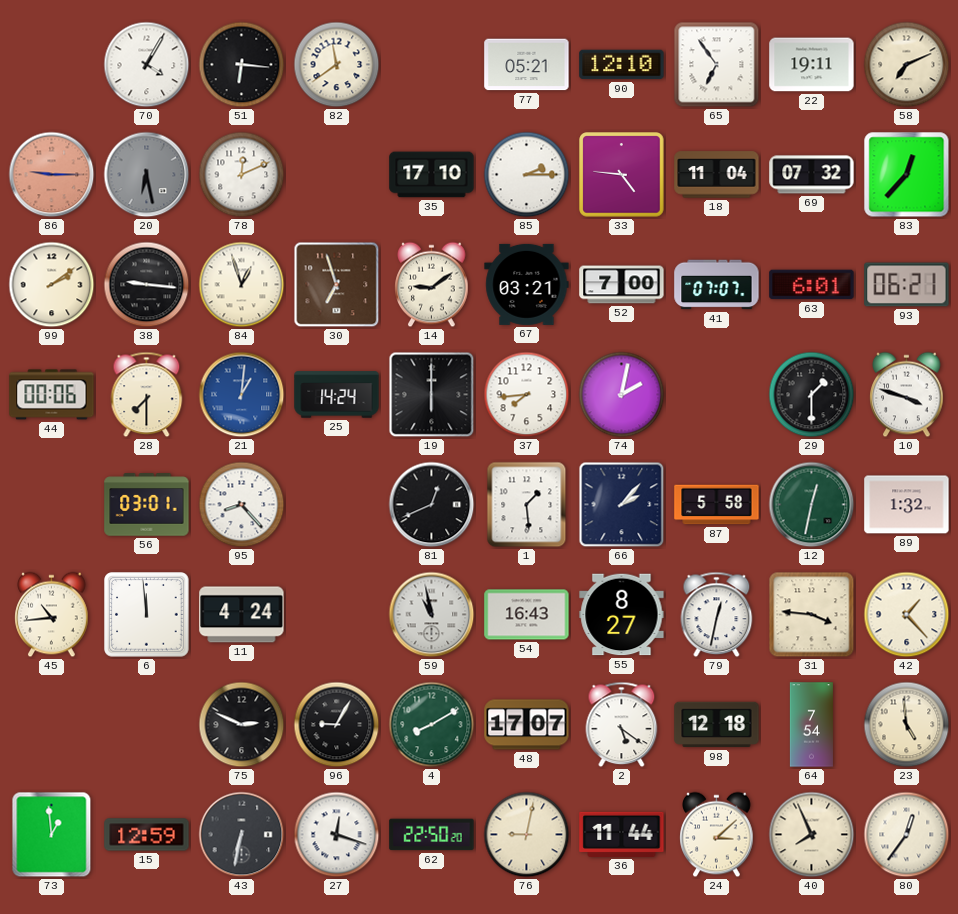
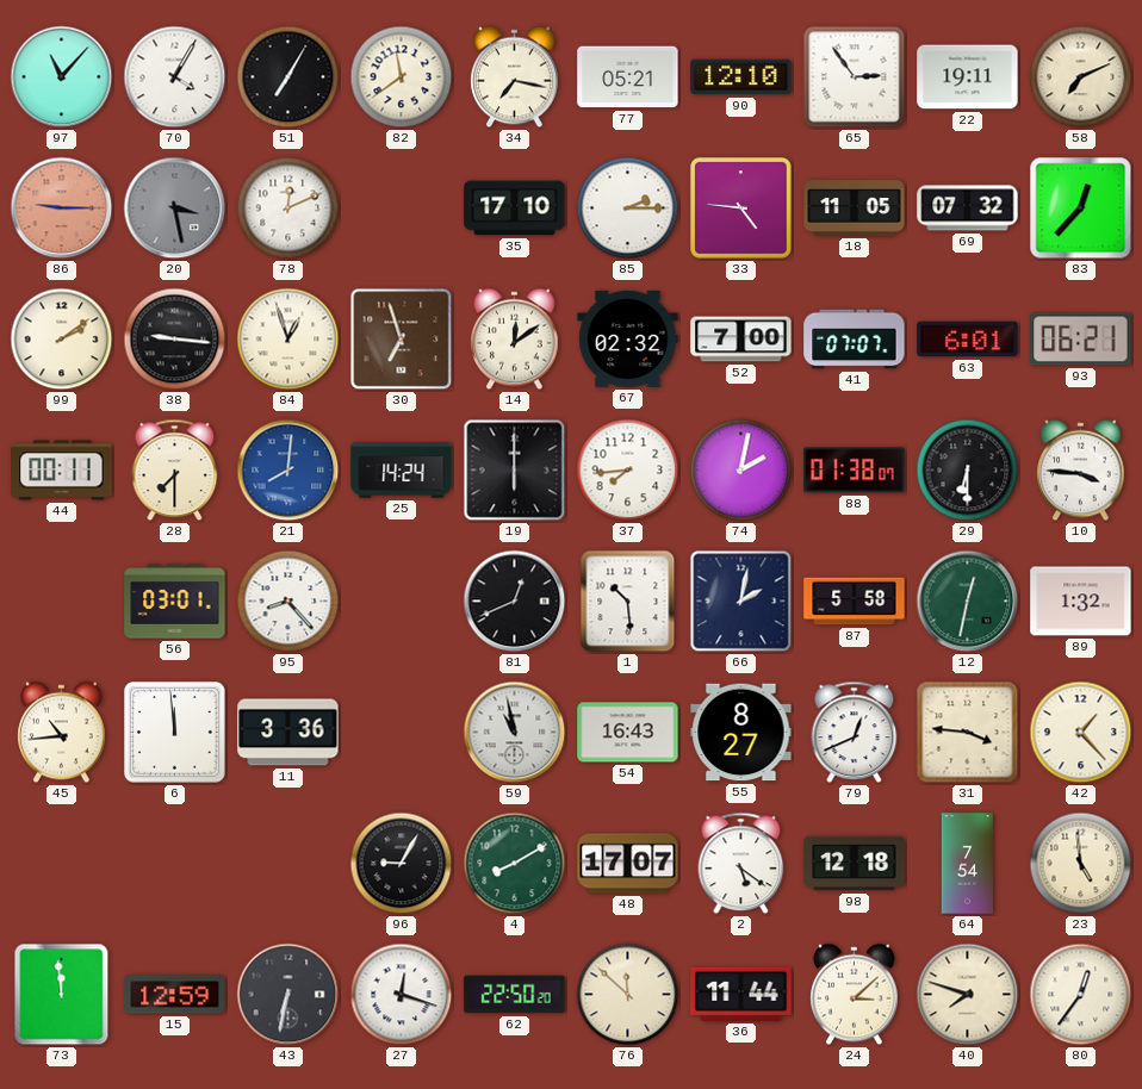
97: none -> 11:07
51: 6:16 -> 7:05
34: none -> 7:17
65: 6:54 -> 2:54
20: 6:28 -> 3:28
18: 11:04 -> 11:05
14: 9:09 -> 12:09
67: 03:21 -> 02:32
44: 00:06 -> 00:11
21: 1:01 -> 8:01
88: none -> 01:38
29: 1:30 -> 6:30
10: 3:48 -> 3:46
1: 1:29 -> 10:29
66: 2:07 -> 2:02
11: 4:24 -> 3:36
79: 12:32 -> 12:41
75: 2:49 -> none
73: 12:59 -> 11:59
76: 9:02 -> 11:52
40: 7:56 -> 7:48
